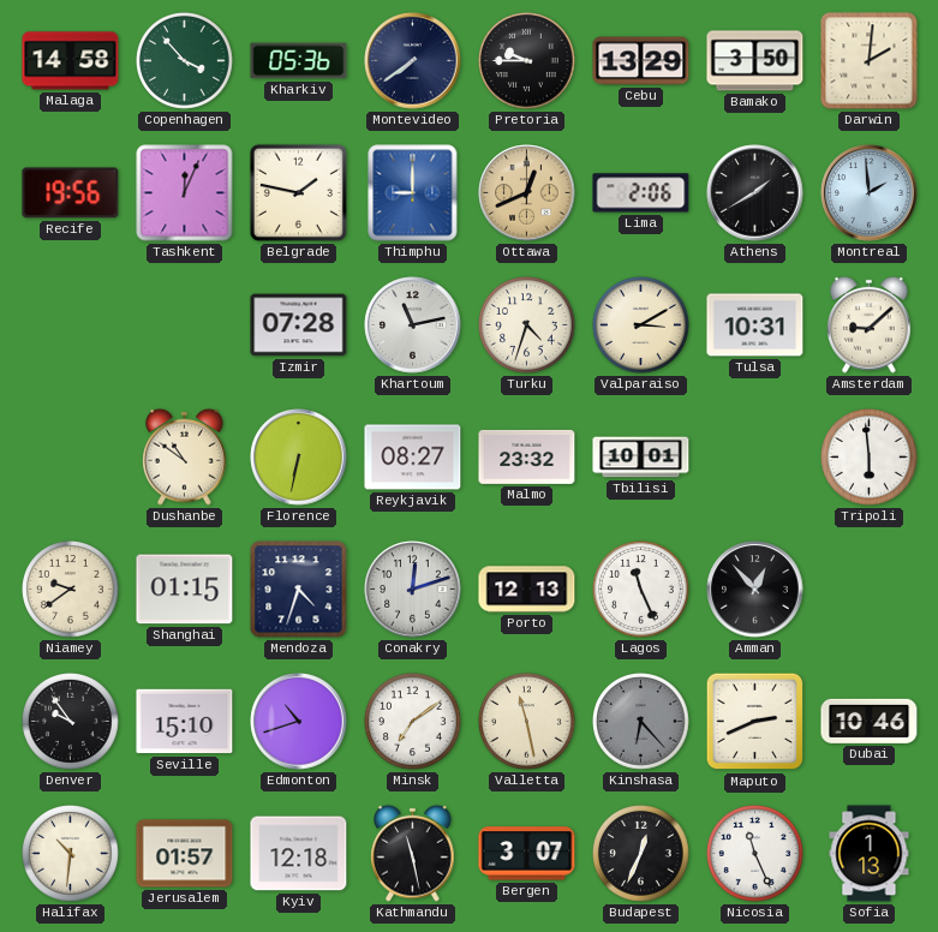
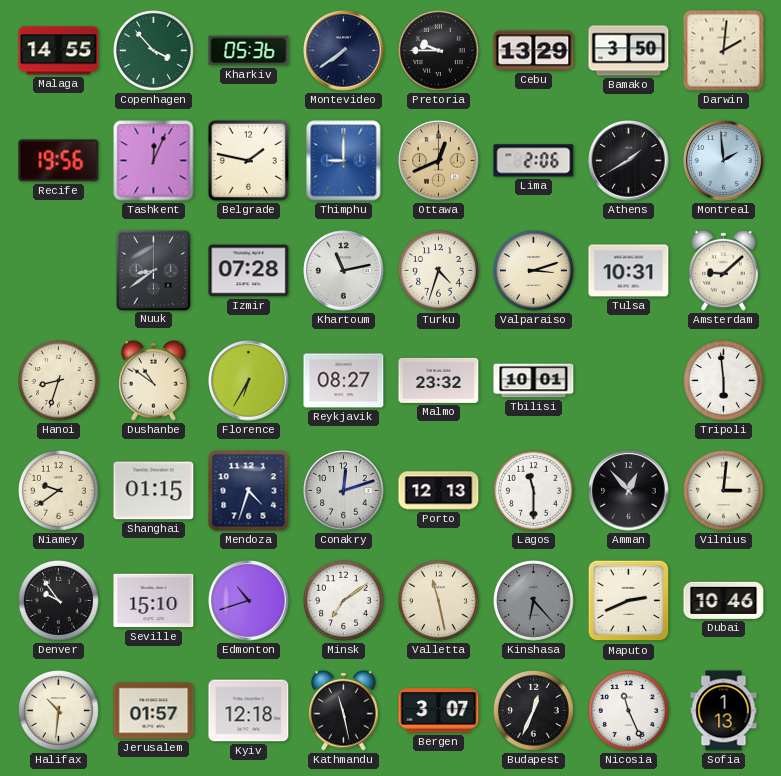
Malaga: 14:58 -> 14:55
Nuuk: none -> 8:39
Valparaiso: 3:10 -> 3:12
Hanoi: none -> 8:33
Florence: 6:32 -> 6:35
Lagos: 11:26 -> 11:30
Vilnius: none -> 3:01
